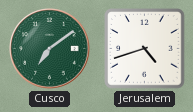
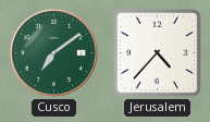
Jerusalem: 4:42 -> 4:37
